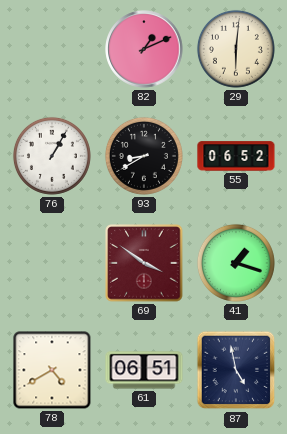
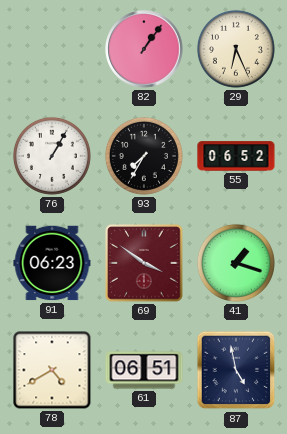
82: 1:11 -> 1:06
29: 6:01 -> 6:26
93: 8:40 -> 7:35
91: none -> 06:23
